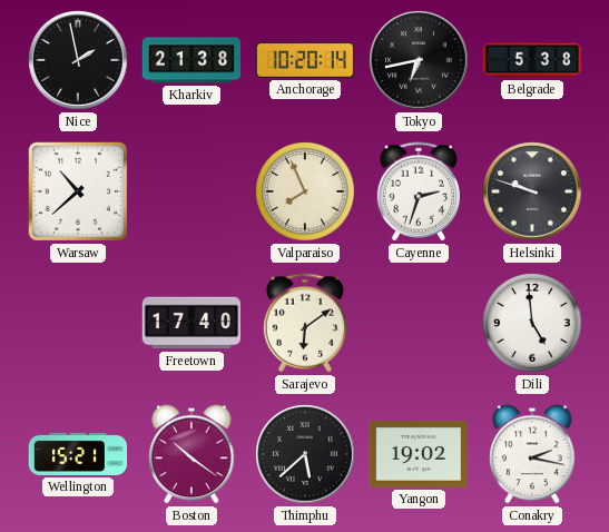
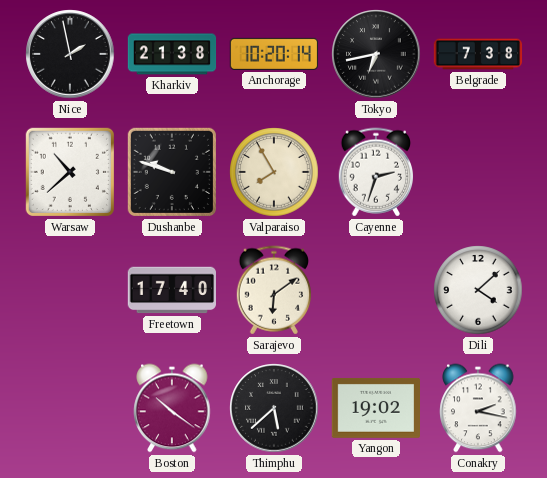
Belgrade: 5:38 -> 7:38
Dushanbe: none -> 9:48
Valparaiso: 7:56 -> 7:55
Helsinki: 9:48 -> none
Dili: 4:59 -> 4:08
Wellington: 15:21 -> none
